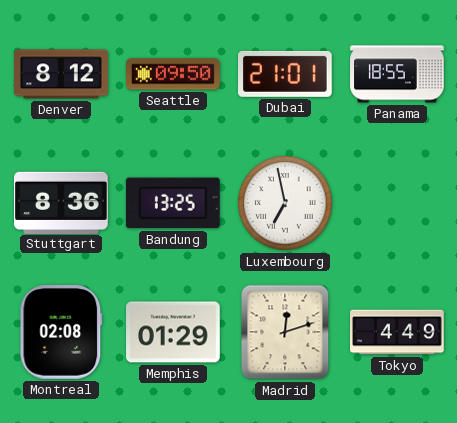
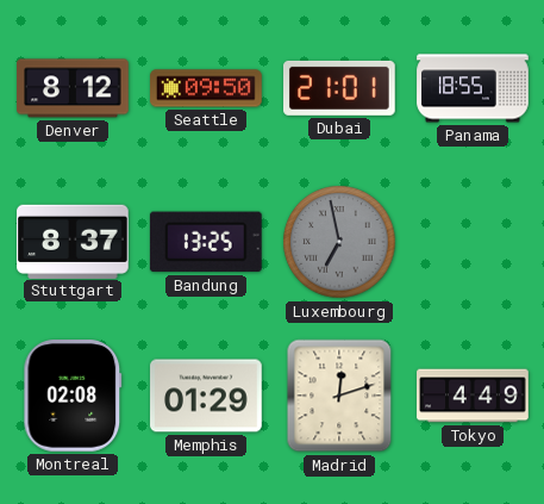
Stuttgart: 8:36 -> 8:37
Luxembourg dial: white -> grey
